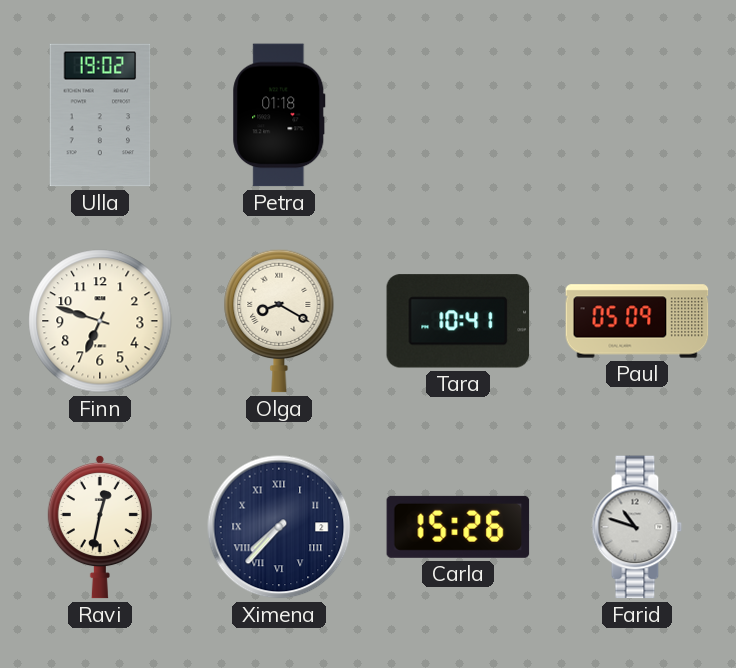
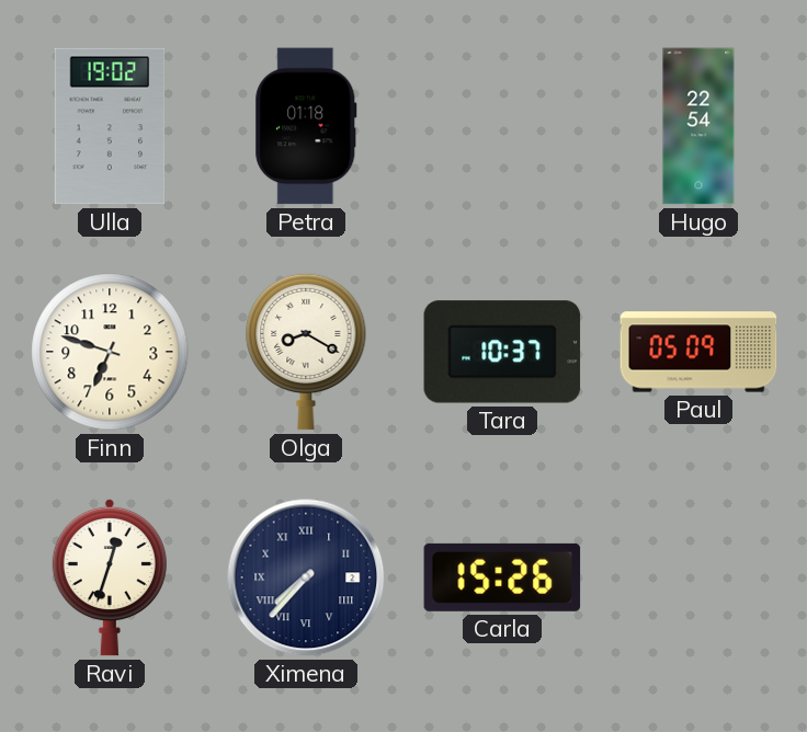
Hugo: none -> 22:54
Tara: 10:41 -> 10:37
Ravi: 12:32 -> 12:33
Farid: 10:48 -> none
